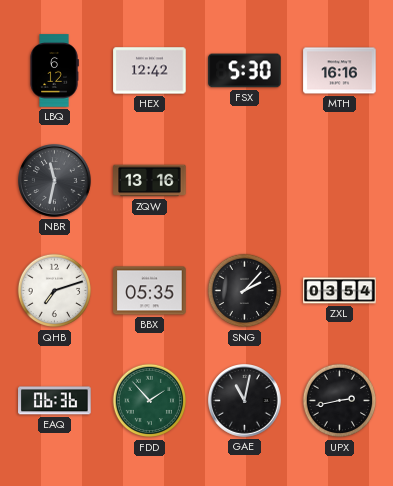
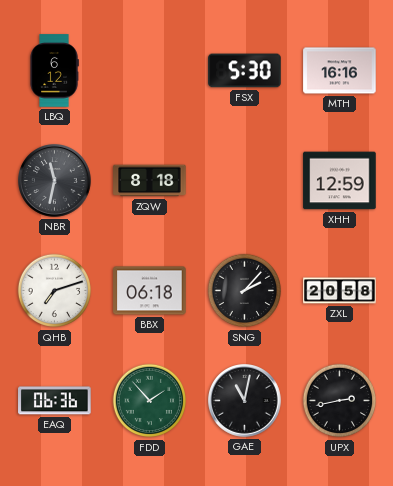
HEX: 12:42 -> none
ZQW: 13:16 -> 8:18
XHH: none -> 12:59
BBX: 05:35 -> 06:18
ZXL: 03:54 -> 20:58
